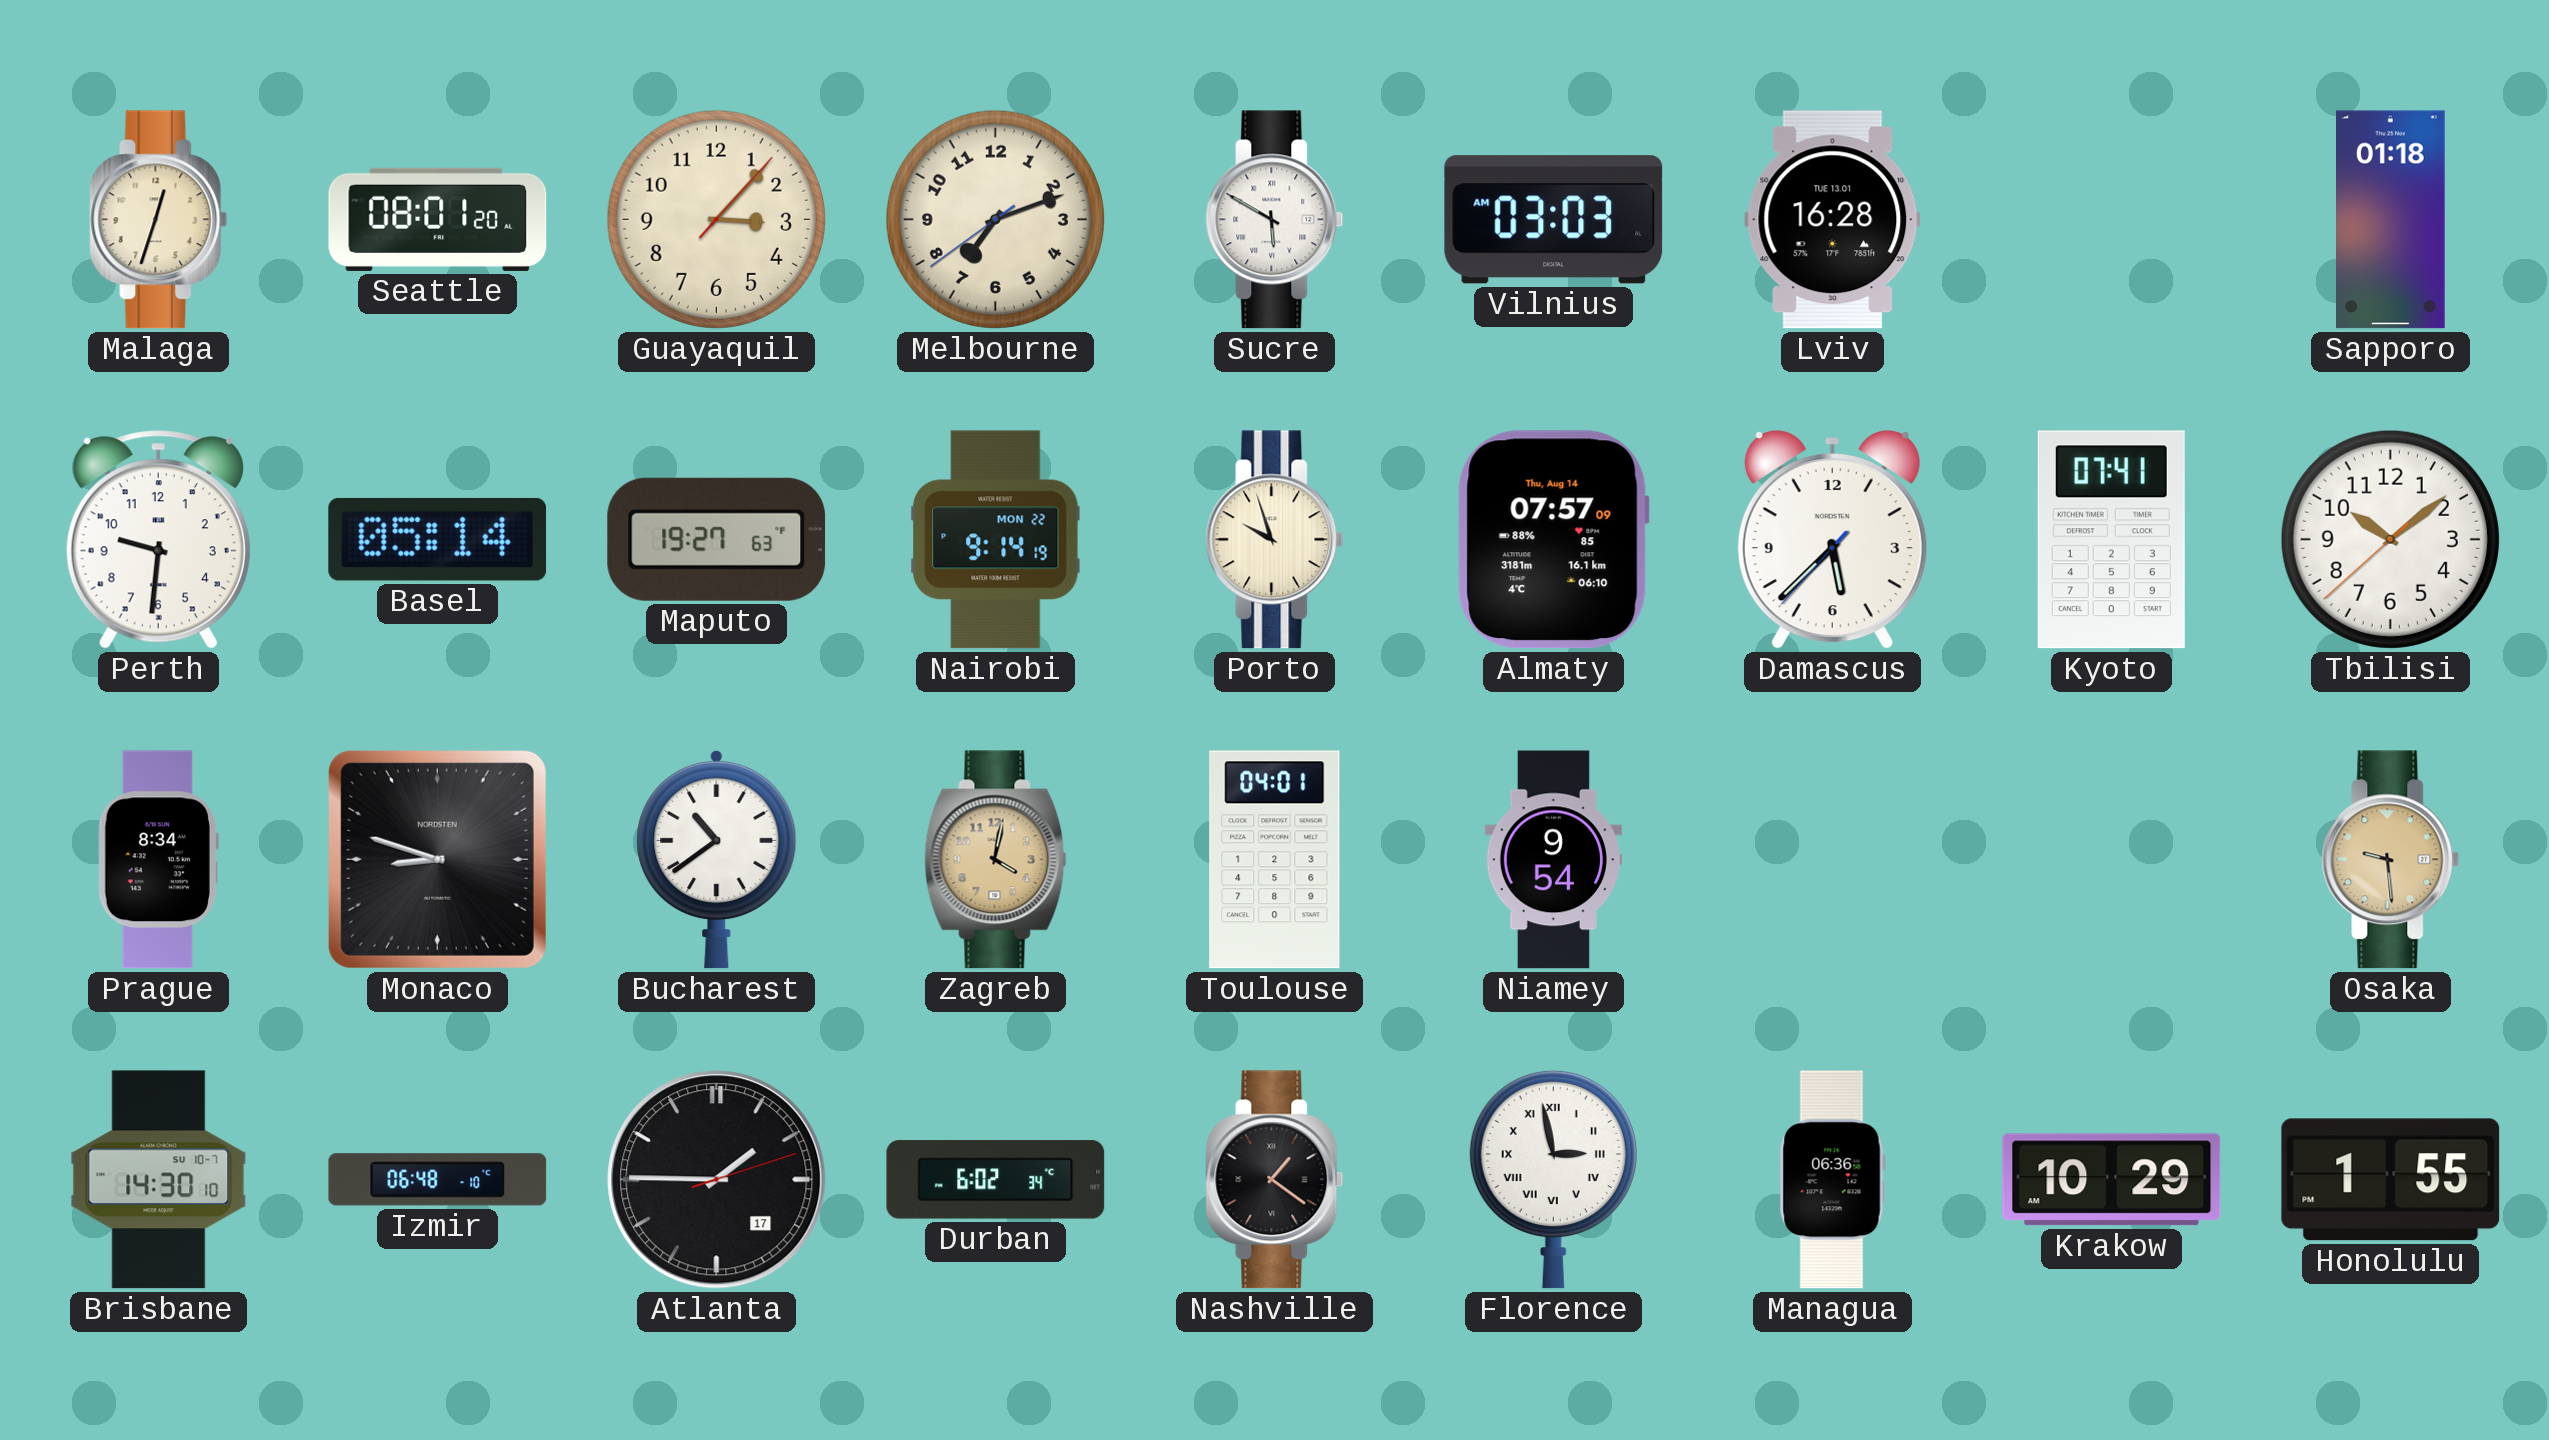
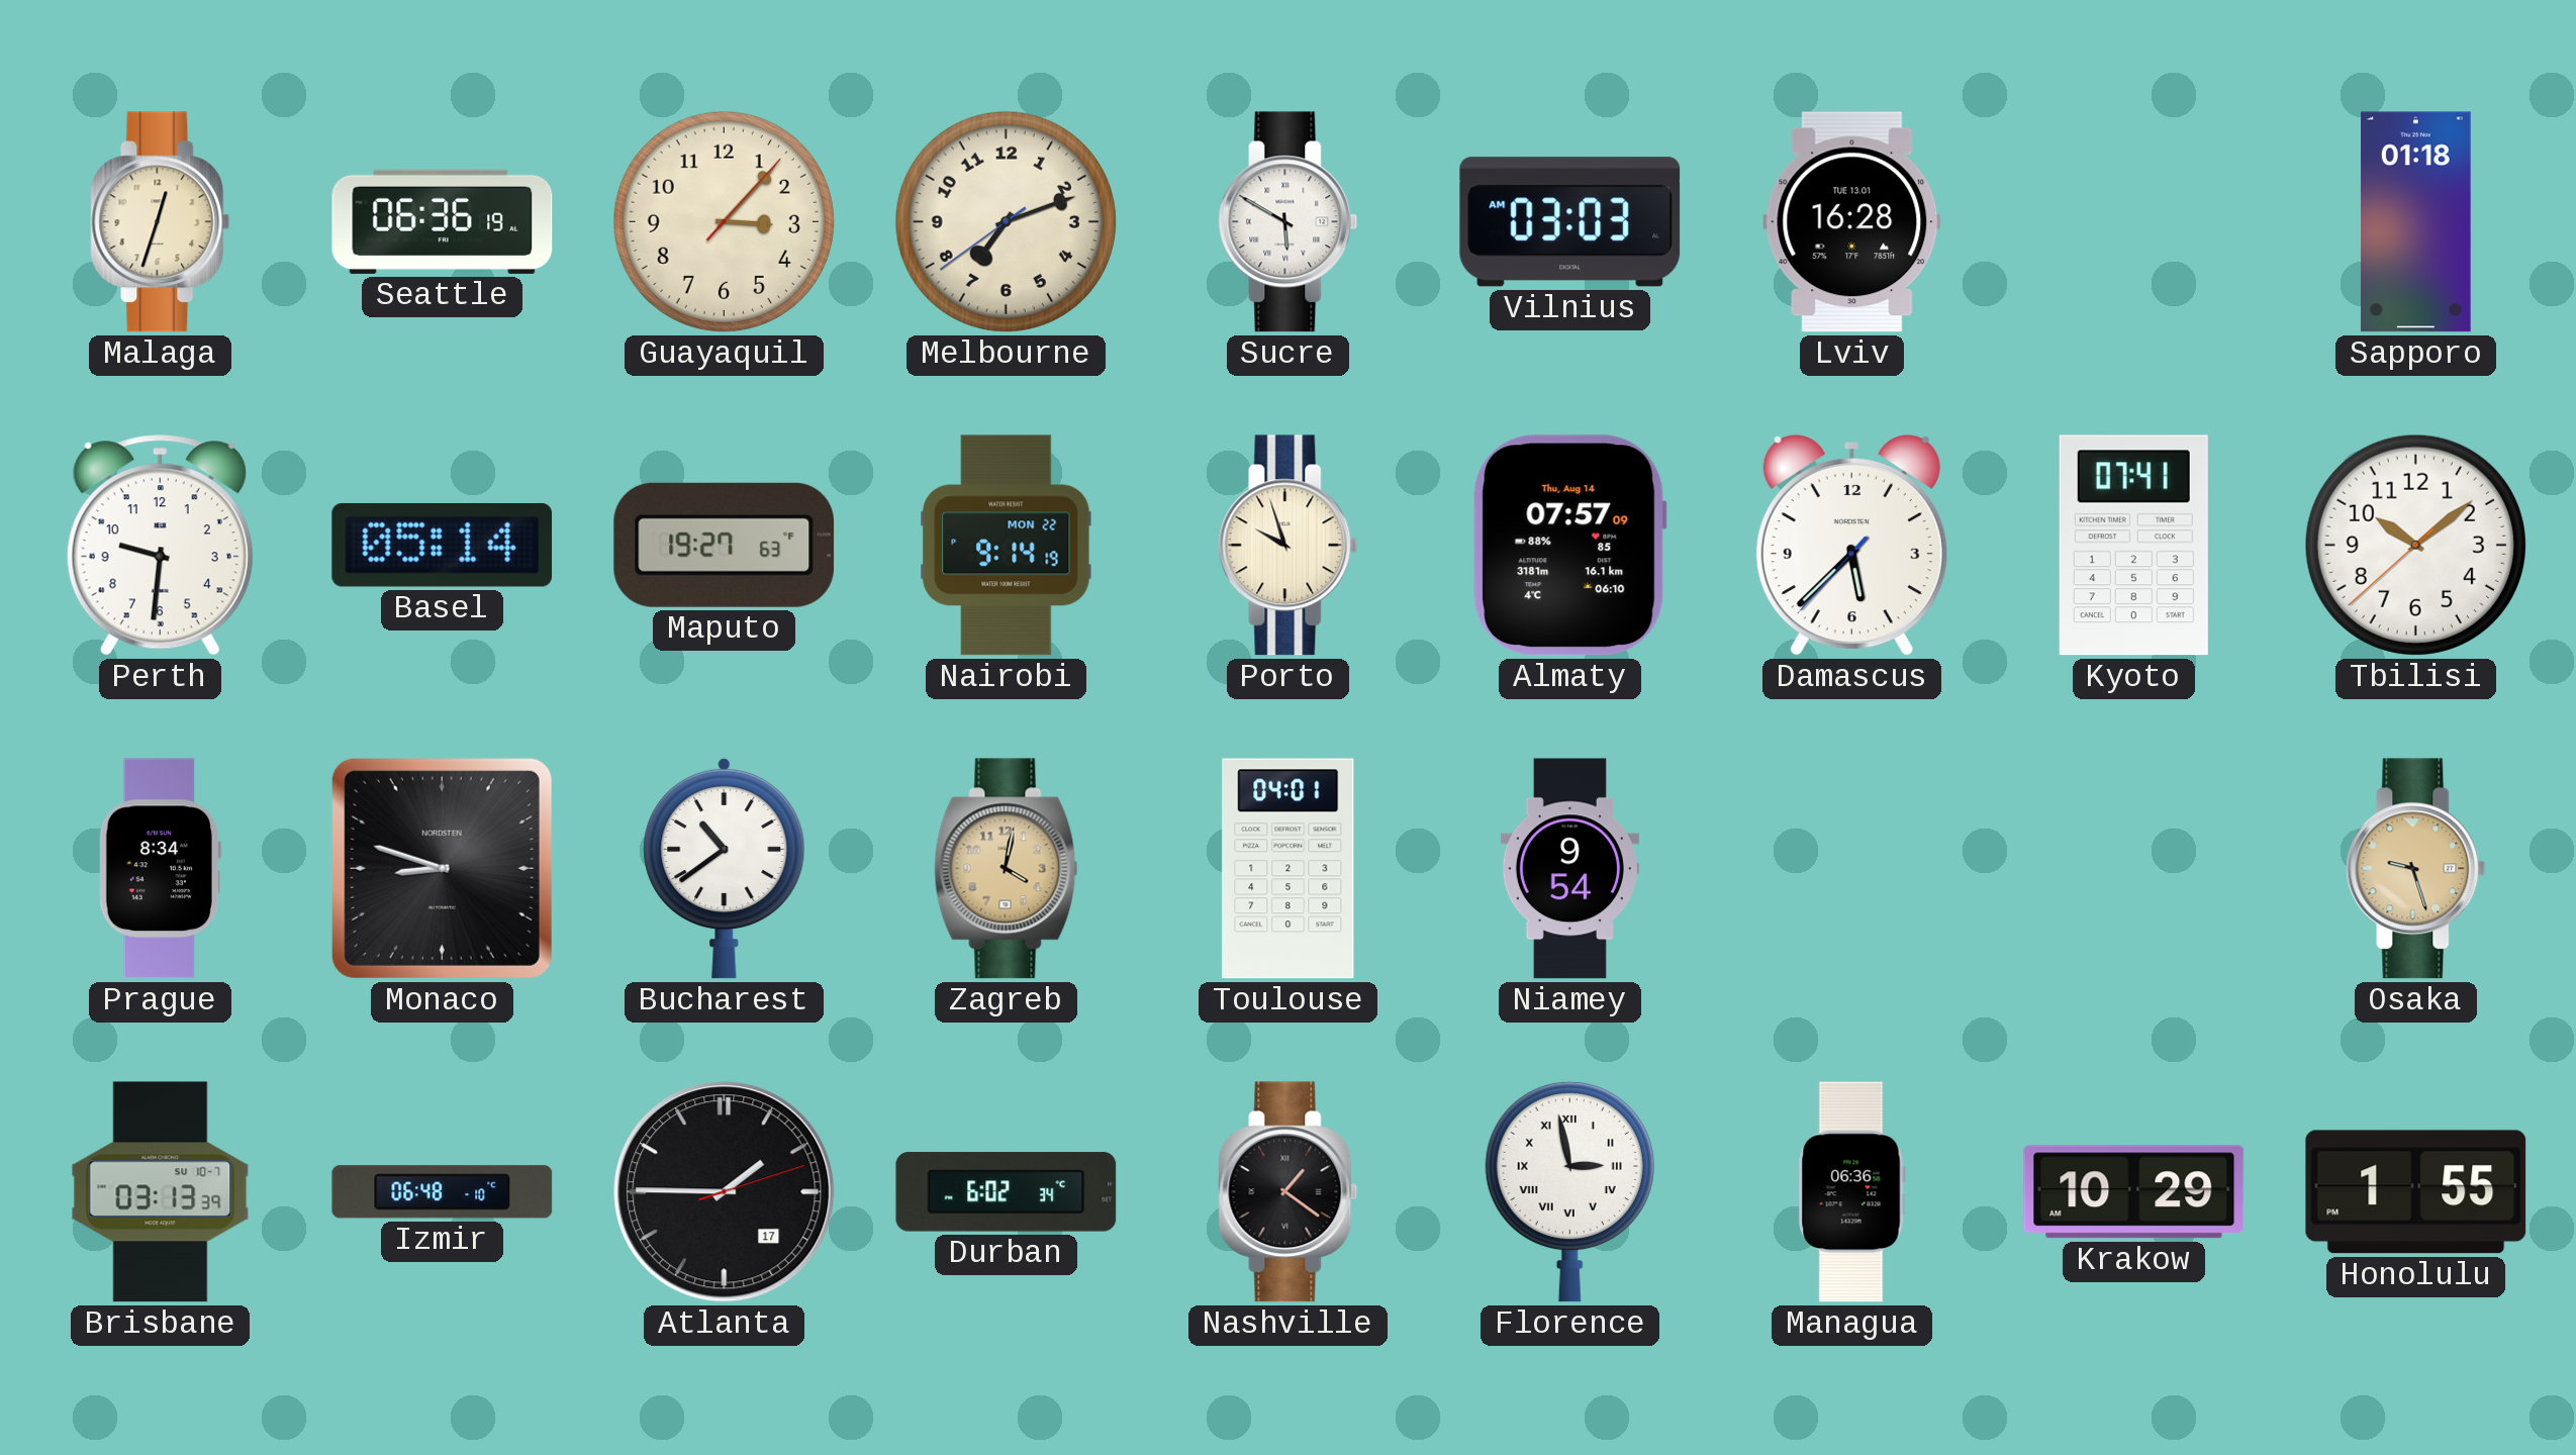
Seattle: 08:01 -> 06:36
Osaka: 9:29 -> 9:27
Brisbane: 14:30 -> 03:13
